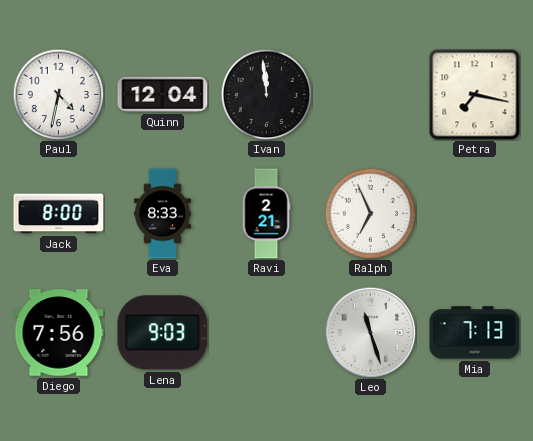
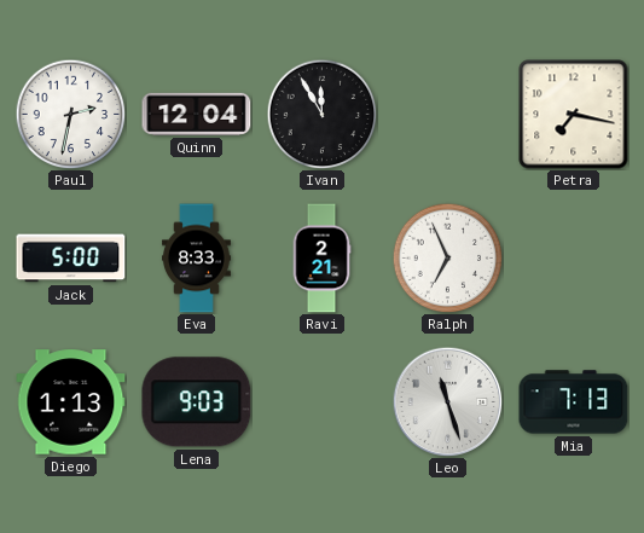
Paul: 4:32 -> 2:32
Ivan: 11:59 -> 11:55
Jack: 8:00 -> 5:00
Diego: 7:56 -> 1:13
